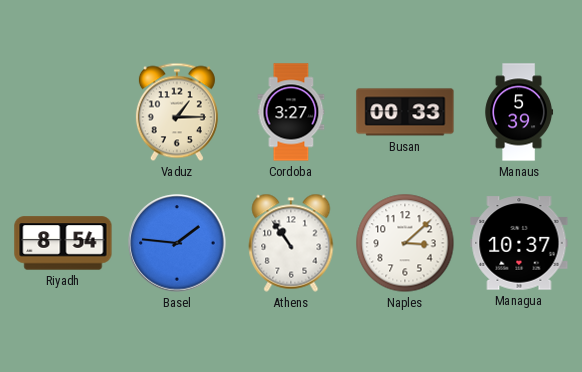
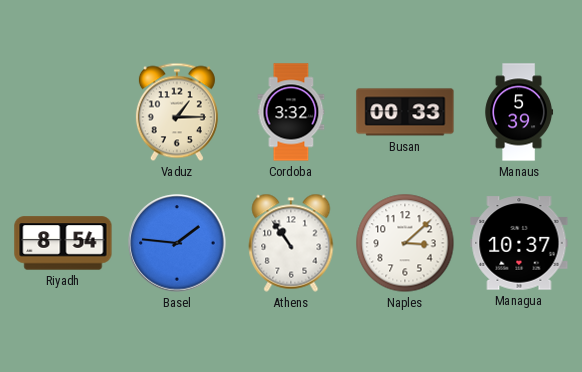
Cordoba: 3:27 -> 3:32
